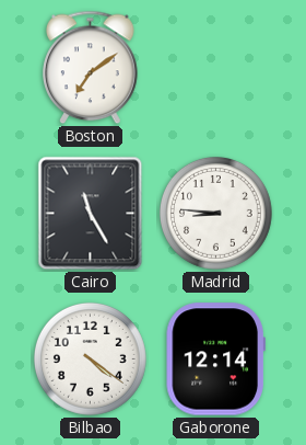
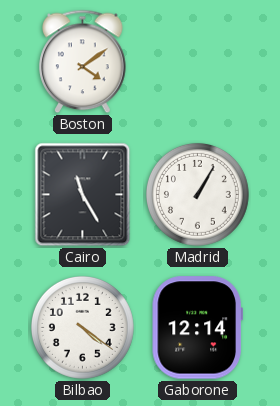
Boston: 7:09 -> 4:09
Madrid: 8:46 -> 1:05
